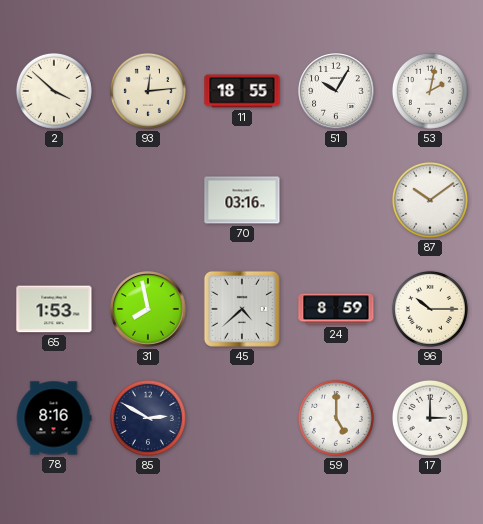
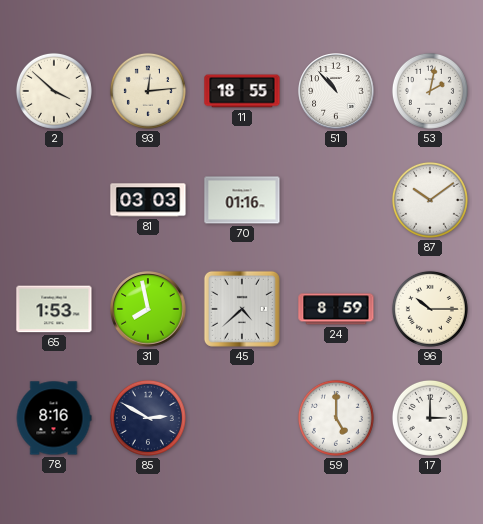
51: 10:05 -> 10:53
81: none -> 03:03
70: 03:16 -> 01:16
